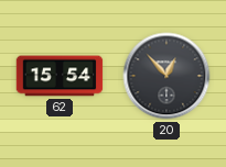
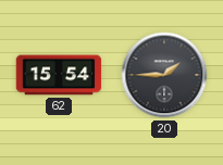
20: 12:53 -> 1:45
